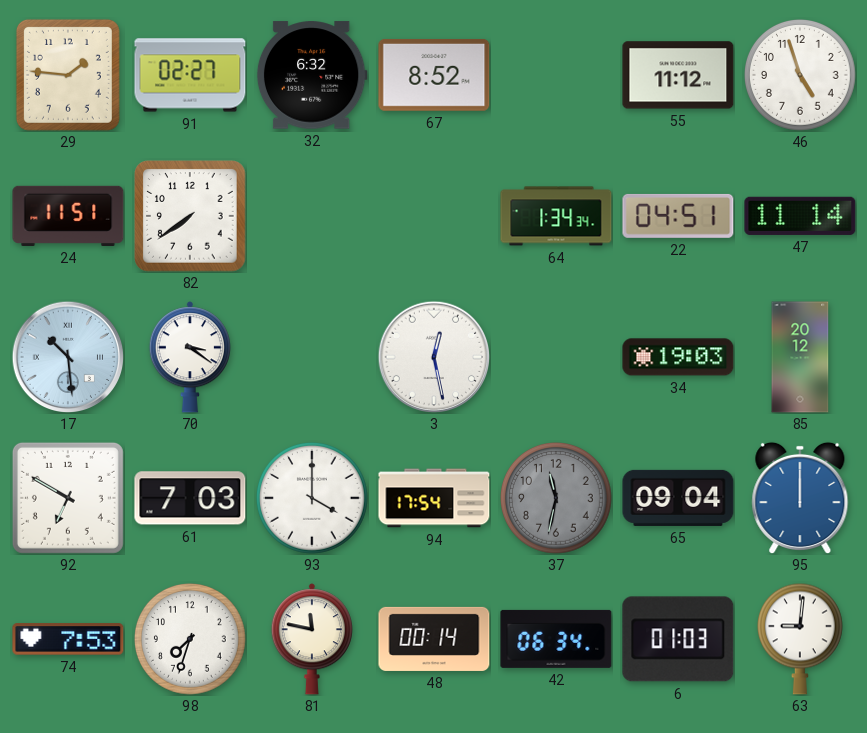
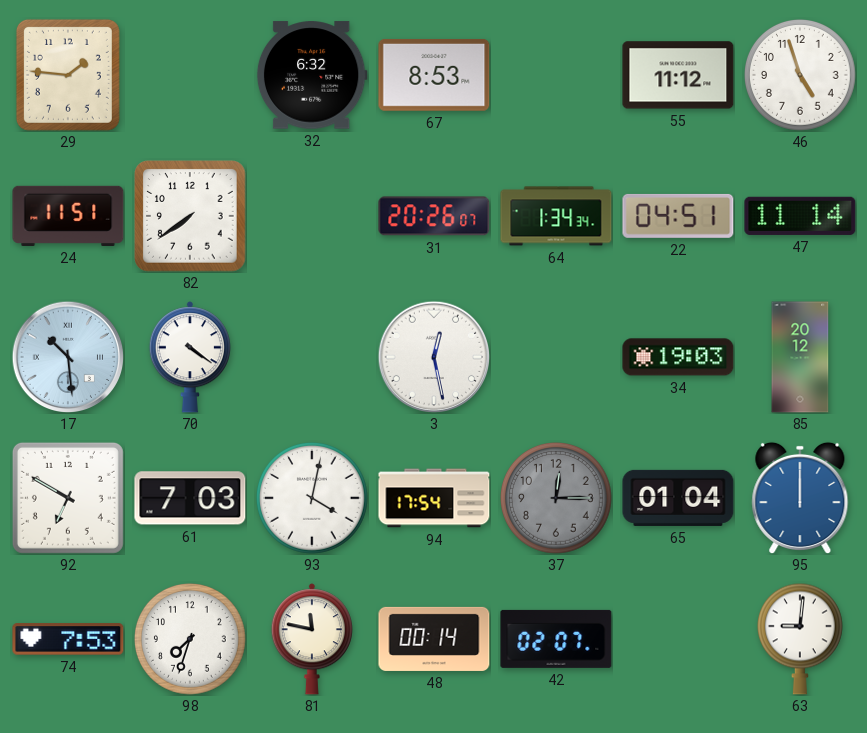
91: 02:27 -> none
67: 8:52 -> 8:53
31: none -> 20:26
70: 3:21 -> 4:21
93: 4:00 -> 4:02
37: 11:32 -> 12:15
65: 09:04 -> 01:04
42: 06:34 -> 02:07
6: 01:03 -> none
